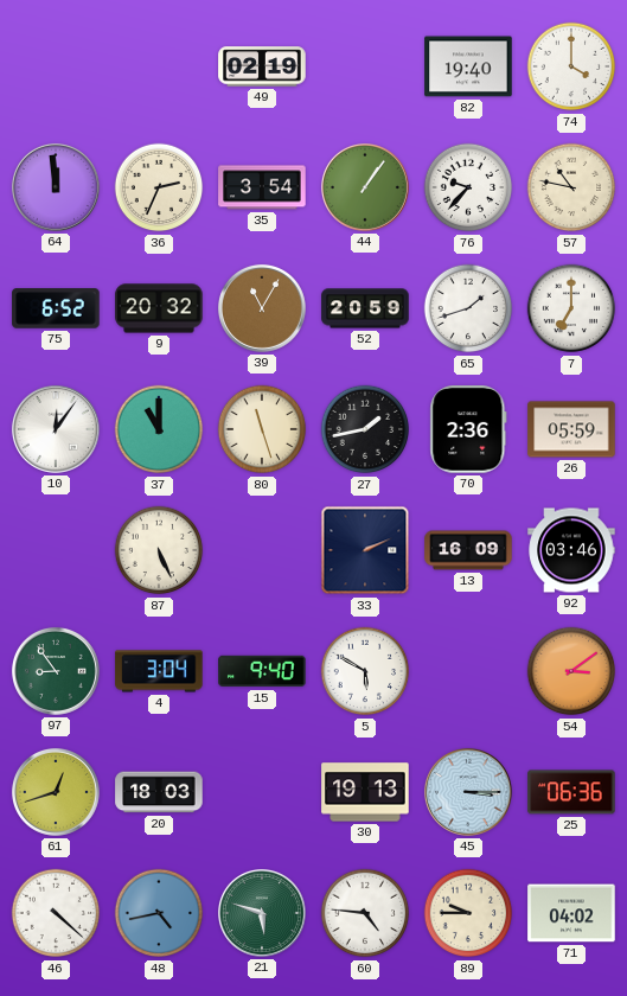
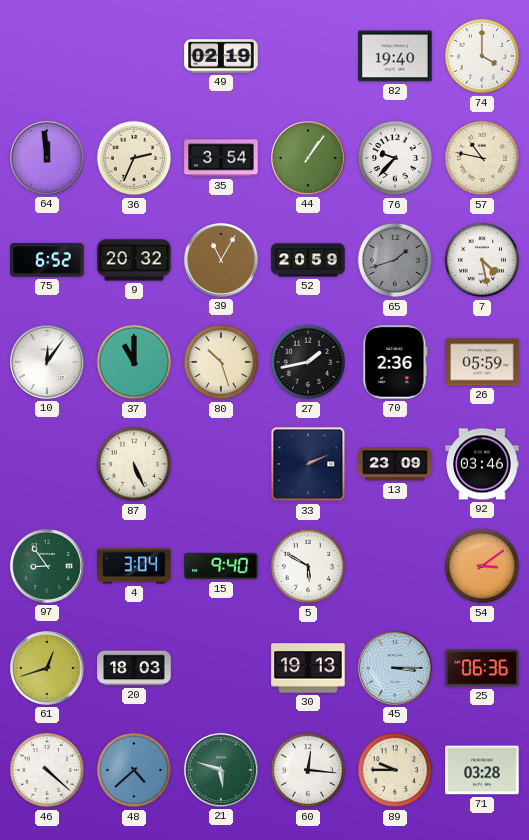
65 dial: white -> grey
7: 7:00 -> 4:28
80: 11:27 -> 10:27
13: 16:09 -> 23:09
48: 4:43 -> 4:38
60: 4:46 -> 12:16
71: 04:02 -> 03:28
